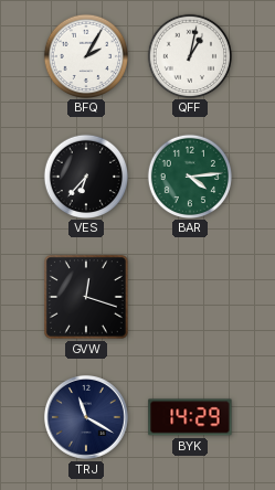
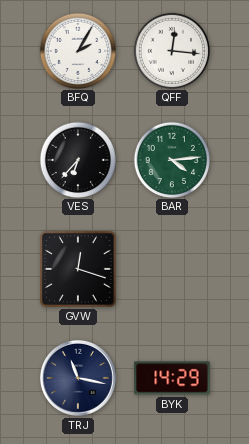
QFF: 1:02 -> 12:16
TRJ: 11:20 -> 11:17
